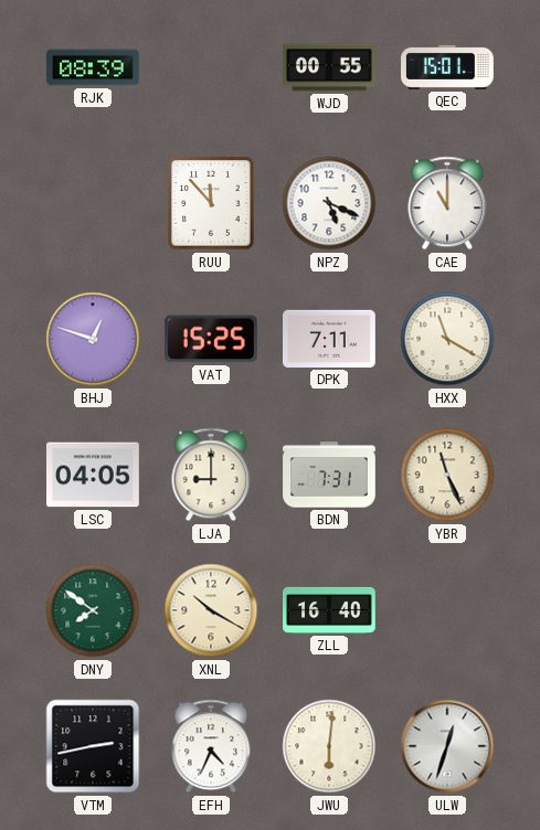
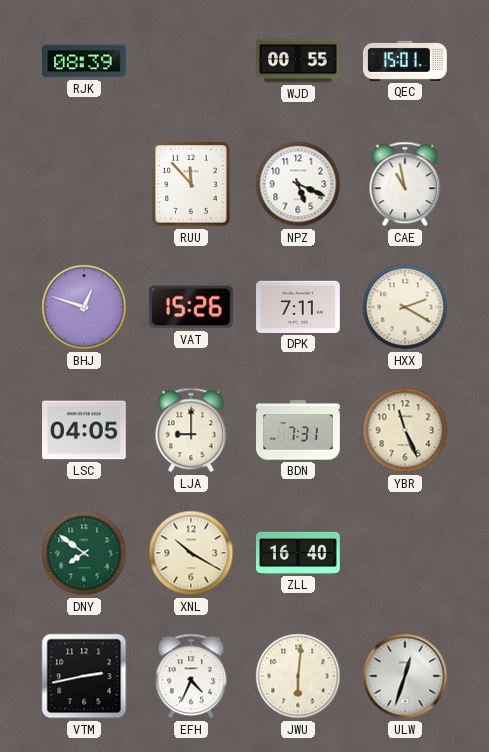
CAE: 11:00 -> 10:58
VAT: 15:25 -> 15:26
HXX: 11:20 -> 2:20
